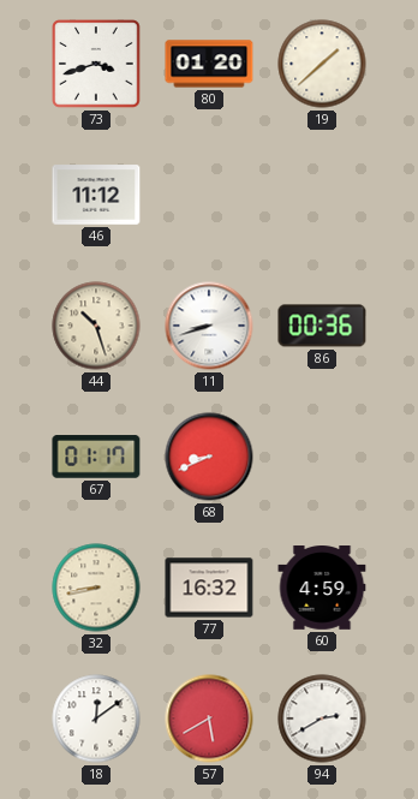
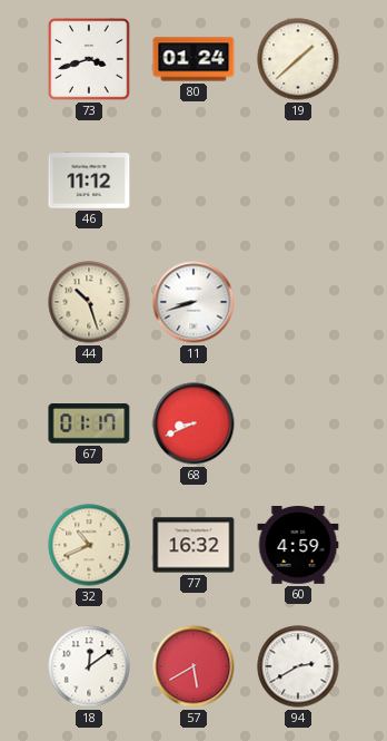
80: 01:20 -> 01:24
86: 00:36 -> none
32: 8:43 -> 10:41
